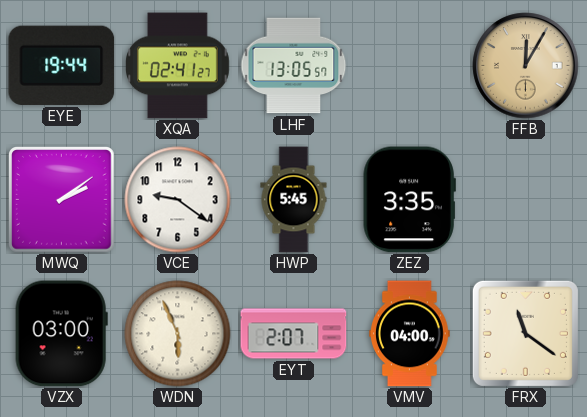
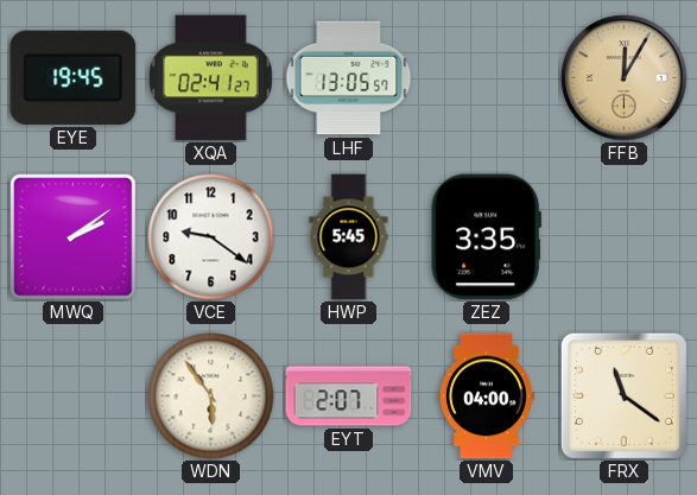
EYE: 19:44 -> 19:45
VZX: 03:00 -> none
WDN: 5:56 -> 5:54
